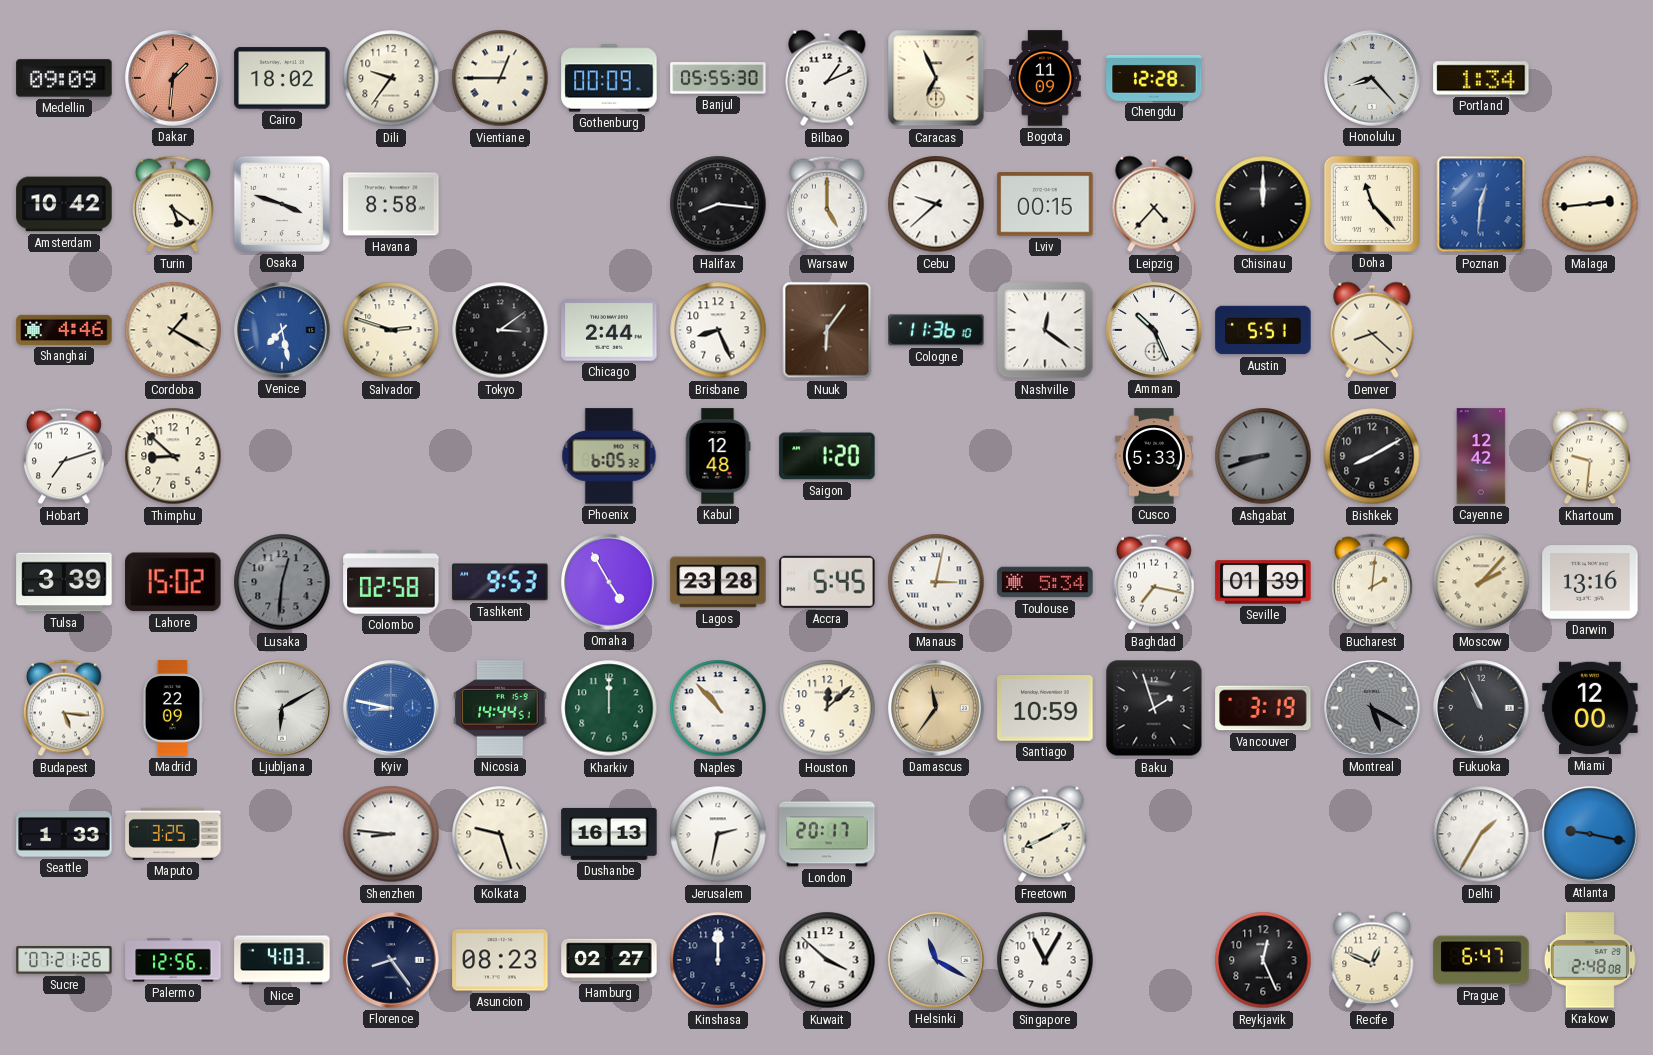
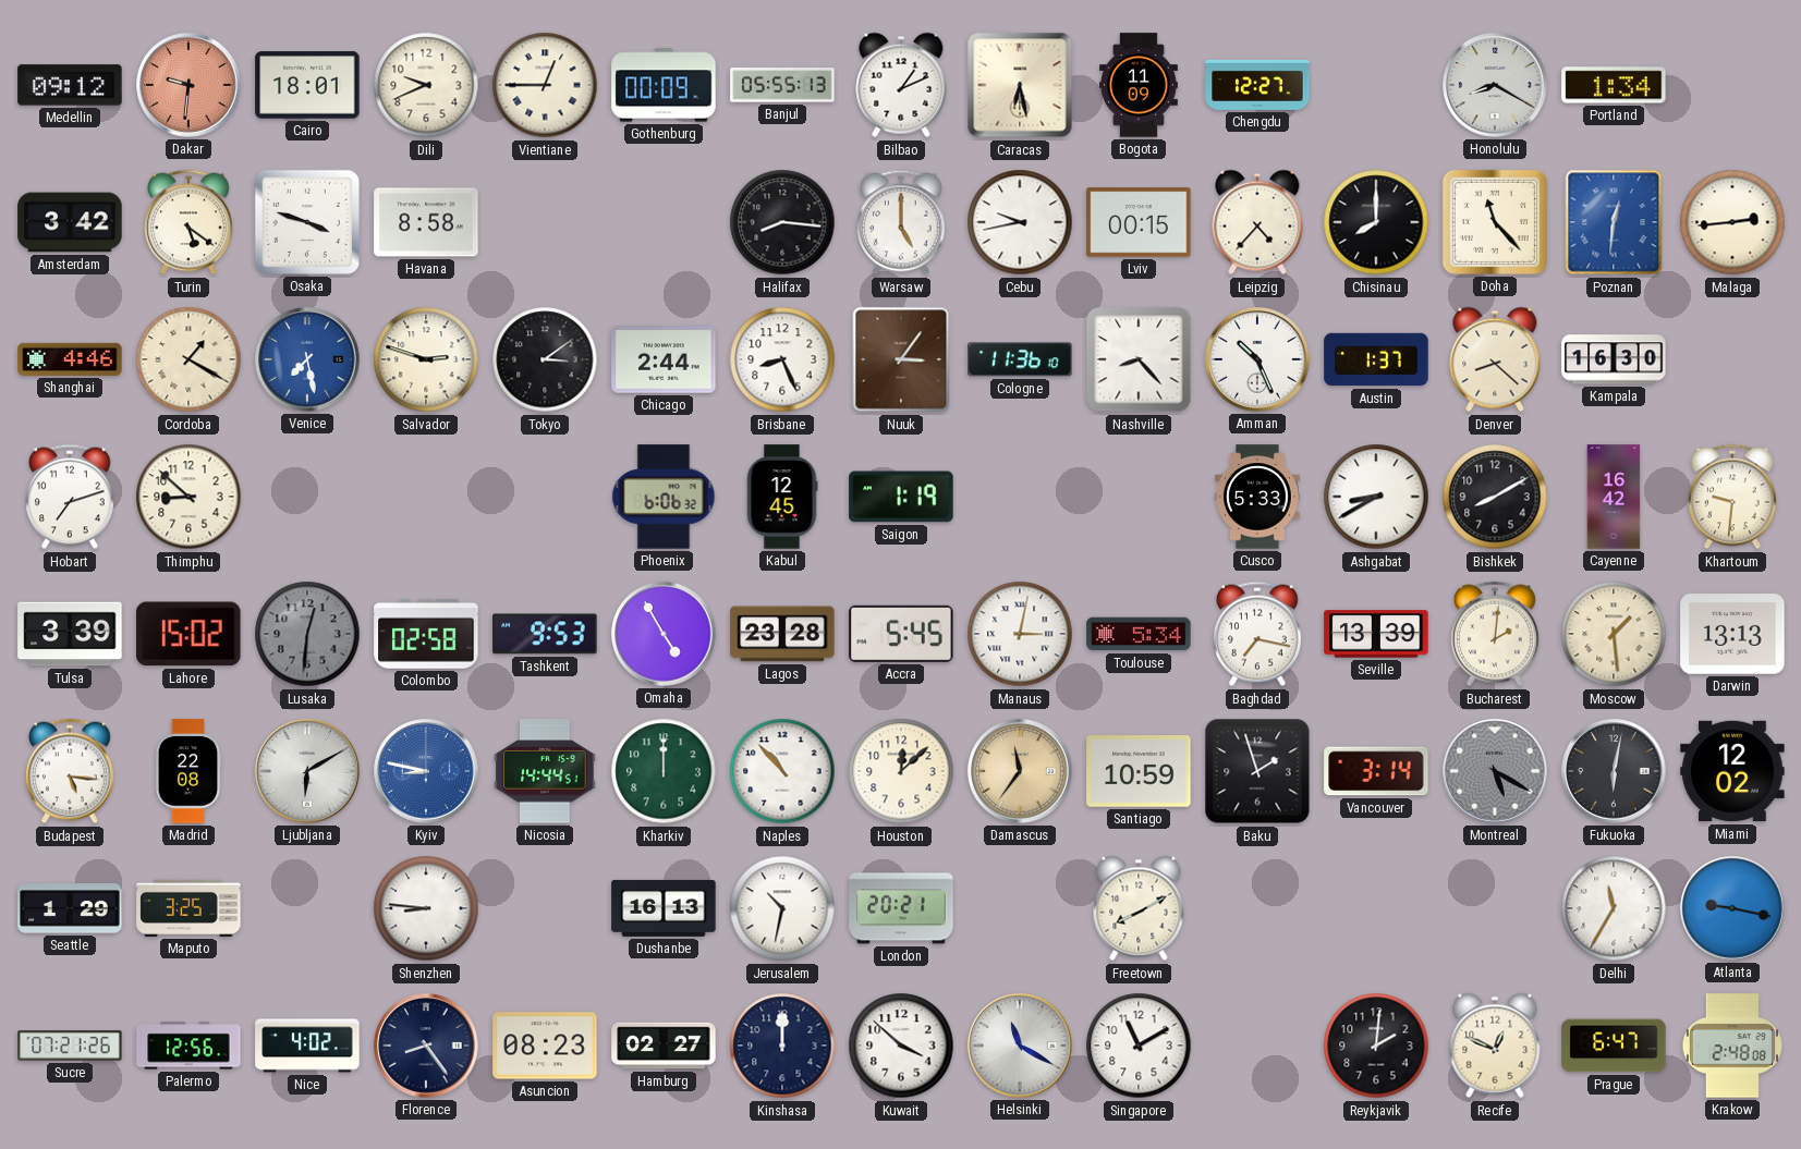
Medellin: 09:09 -> 09:12
Dakar: 1:31 -> 9:31
Cairo: 18:02 -> 18:01
Dili: 9:36 -> 9:41
Banjul: 05:55:30 -> 05:55:13
Caracas: 6:56 -> 6:28
Chengdu: 12:28 -> 12:27
Honolulu: 8:23 -> 8:20
Amsterdam: 10:42 -> 3:42
Cebu: 9:38 -> 9:43
Chisinau: 12:00 -> 8:00
Nuuk: 6:06 -> 3:06
Nashville: 12:21 -> 8:23
Austin: 5:51 -> 1:37
Kampala: none -> 16:30
Phoenix: 6:05 -> 6:06
Kabul: 12:48 -> 12:45
Saigon: 1:20 -> 1:19
Ashgabat: 8:42 -> 8:40
Ashgabat dial: grey -> white
Cayenne: 12:42 -> 16:42
Seville: 01:39 -> 13:39
Moscow: 2:07 -> 1:29
Darwin: 13:16 -> 13:13
Madrid: 22:09 -> 22:08
Vancouver: 3:19 -> 3:14
Fukuoka: 10:56 -> 6:02
Miami: 12:00 -> 12:02
Seattle: 1:33 -> 1:29
Kolkata: 9:27 -> none
Jerusalem: 2:32 -> 10:32
London: 20:17 -> 20:21
Delhi: 1:35 -> 11:35
Nice: 4:03 -> 4:02
Singapore: 11:05 -> 11:10
Reykjavik: 12:26 -> 2:01
